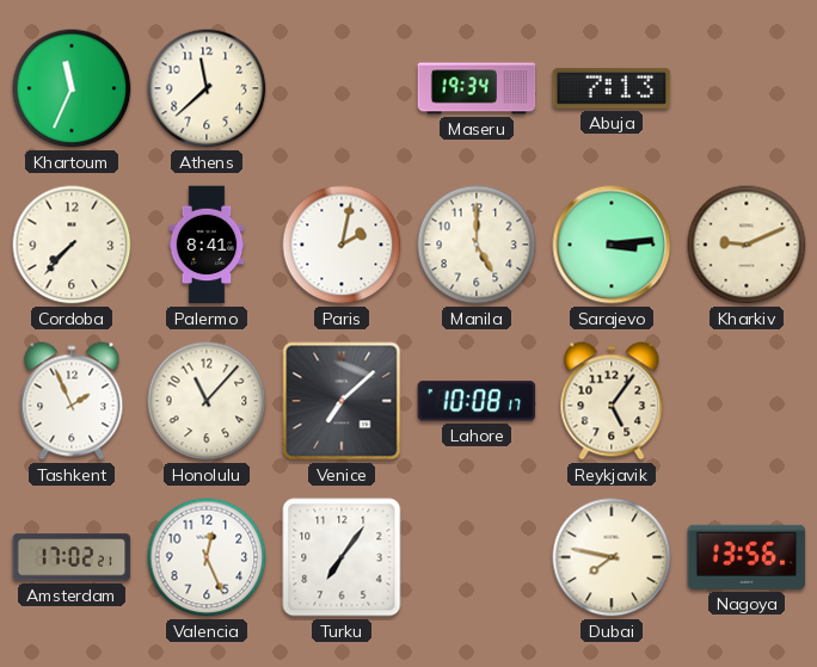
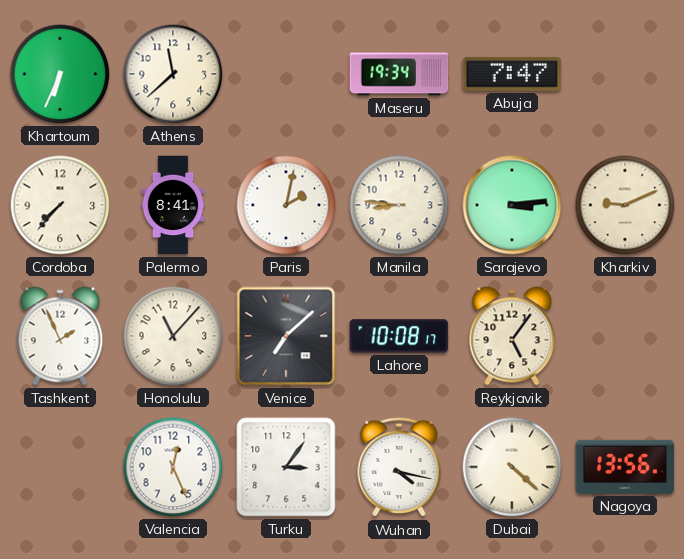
Khartoum: 11:34 -> 6:34
Abuja: 7:13 -> 7:47
Manila: 5:00 -> 8:46
Amsterdam: 17:02 -> none
Turku: 7:06 -> 3:06
Wuhan: none -> 4:17
Dubai: 7:47 -> 4:22
